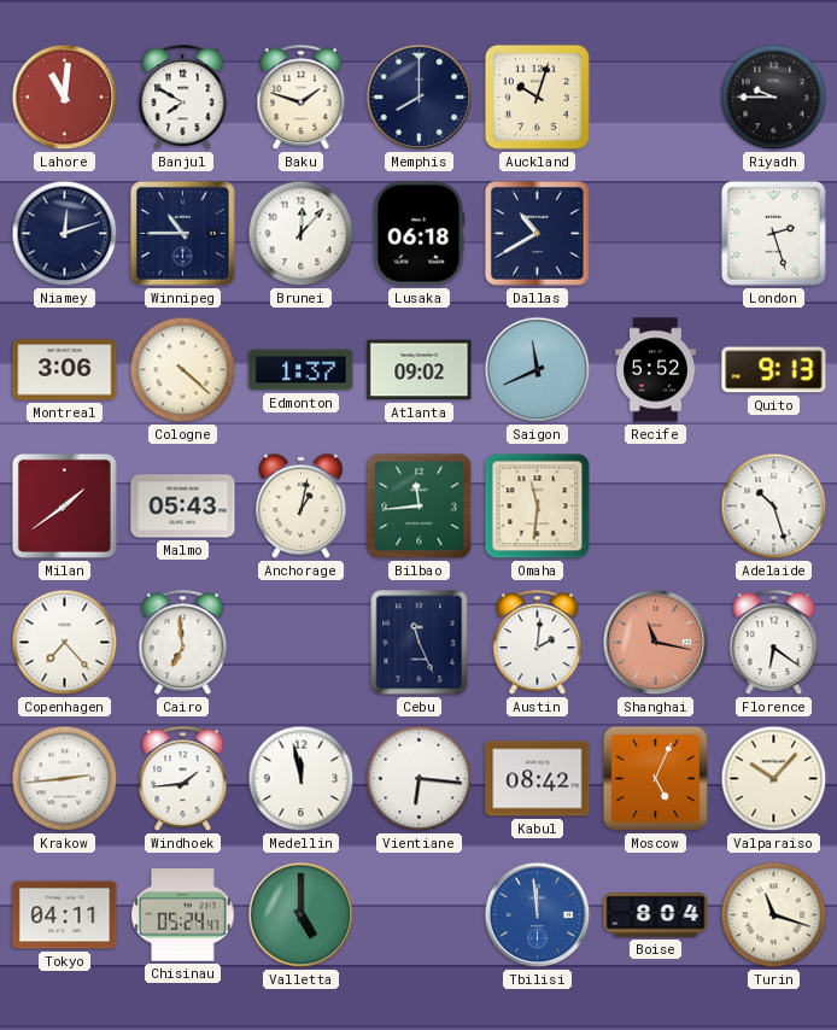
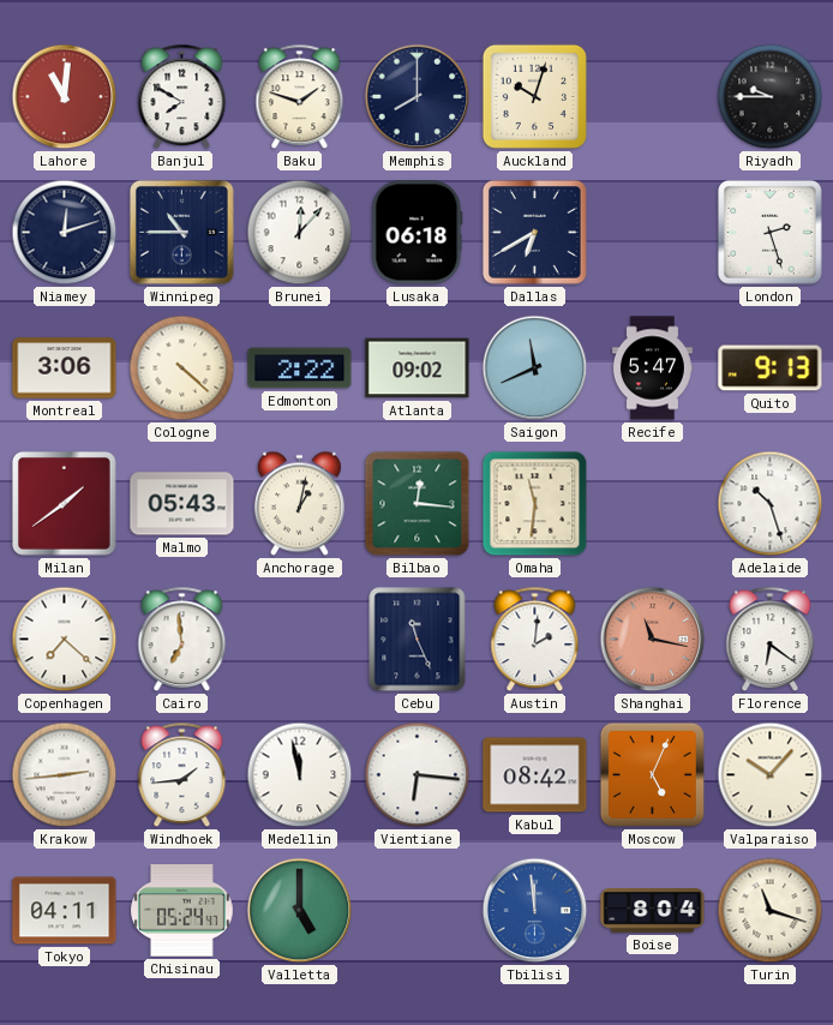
Dallas: 10:40 -> 6:40
Edmonton: 1:37 -> 2:22
Recife: 5:52 -> 5:47
Bilbao: 11:44 -> 12:16
Copenhagen: 7:23 -> 7:22
